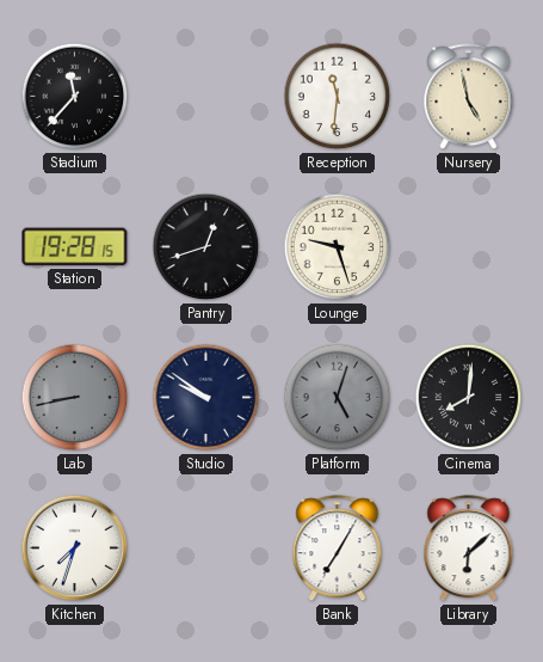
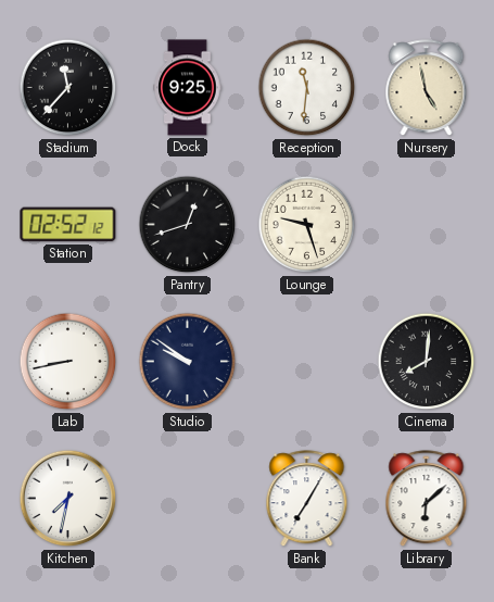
Dock: none -> 9:25
Station: 19:28 -> 02:52
Lab dial: grey -> white
Platform: 5:03 -> none
Kitchen: 7:33 -> 7:32
